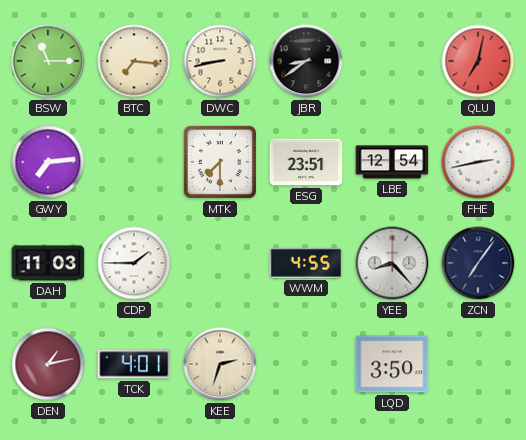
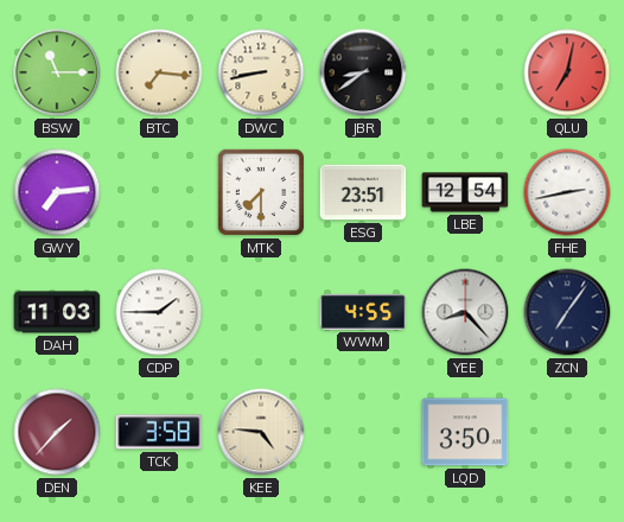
DEN: 1:13 -> 1:37
TCK: 4:01 -> 3:58
KEE: 2:33 -> 4:46
